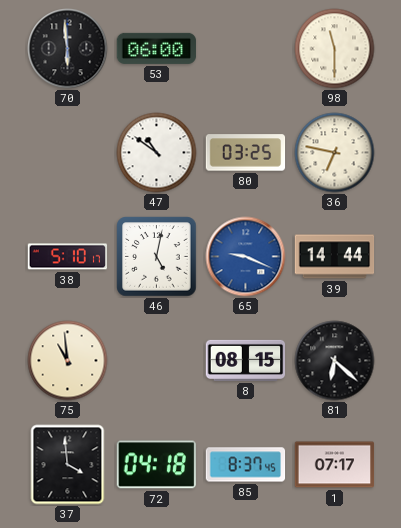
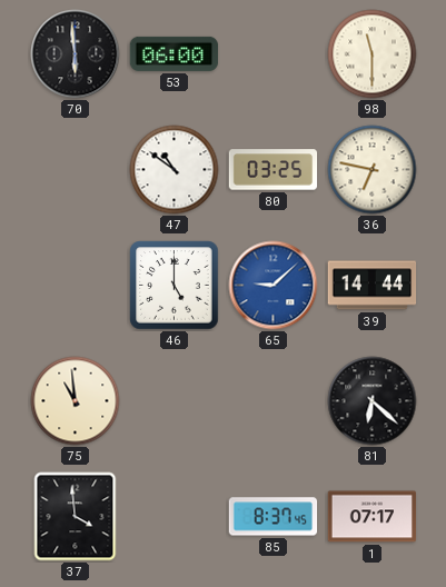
38: 5:10 -> none
46: 5:02 -> 5:00
65: 9:19 -> 9:08
8: 08:15 -> none
72: 04:18 -> none
